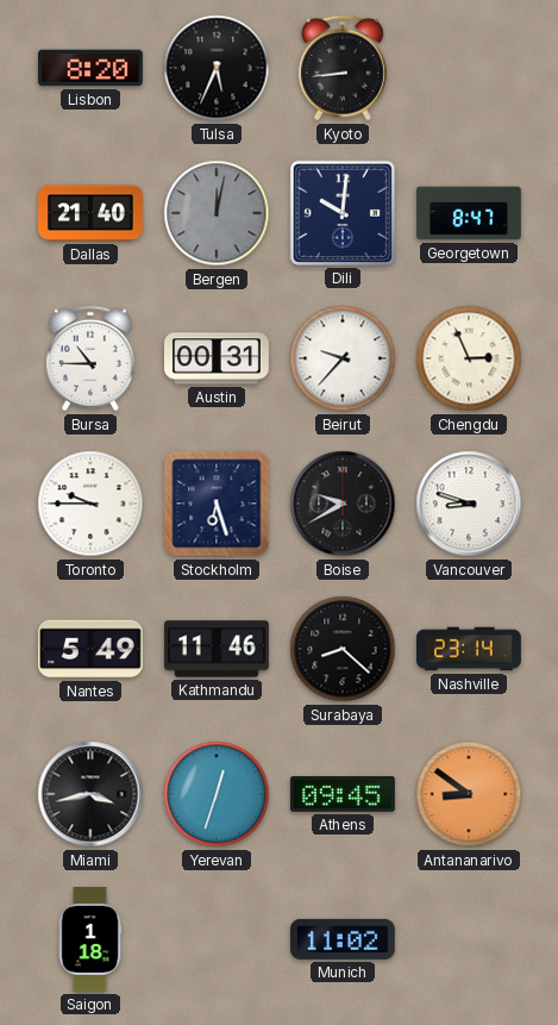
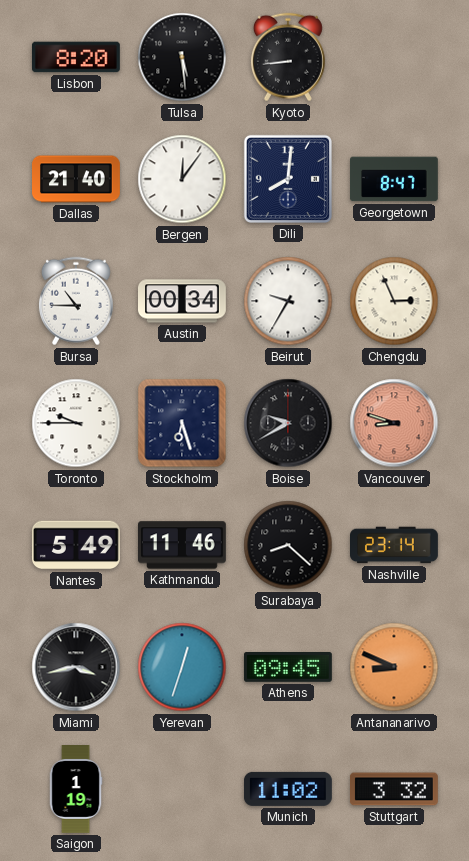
Tulsa: 5:34 -> 5:29
Bergen: 12:02 -> 12:06
Bergen dial: grey -> white
Dili: 10:01 -> 8:01
Austin: 00:31 -> 00:34
Beirut: 9:37 -> 9:35
Vancouver dial: white -> salmon
Antananarivo: 8:51 -> 8:49
Saigon: 1:18 -> 1:19
Stuttgart: none -> 3:32
